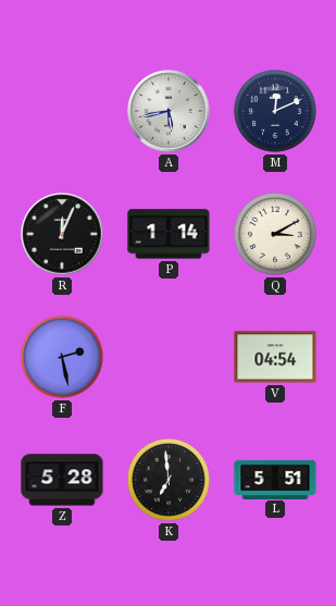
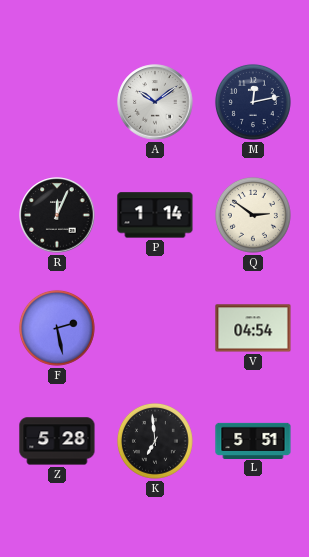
A: 5:43 -> 10:09
M: 12:11 -> 12:13
Q: 3:10 -> 2:51
